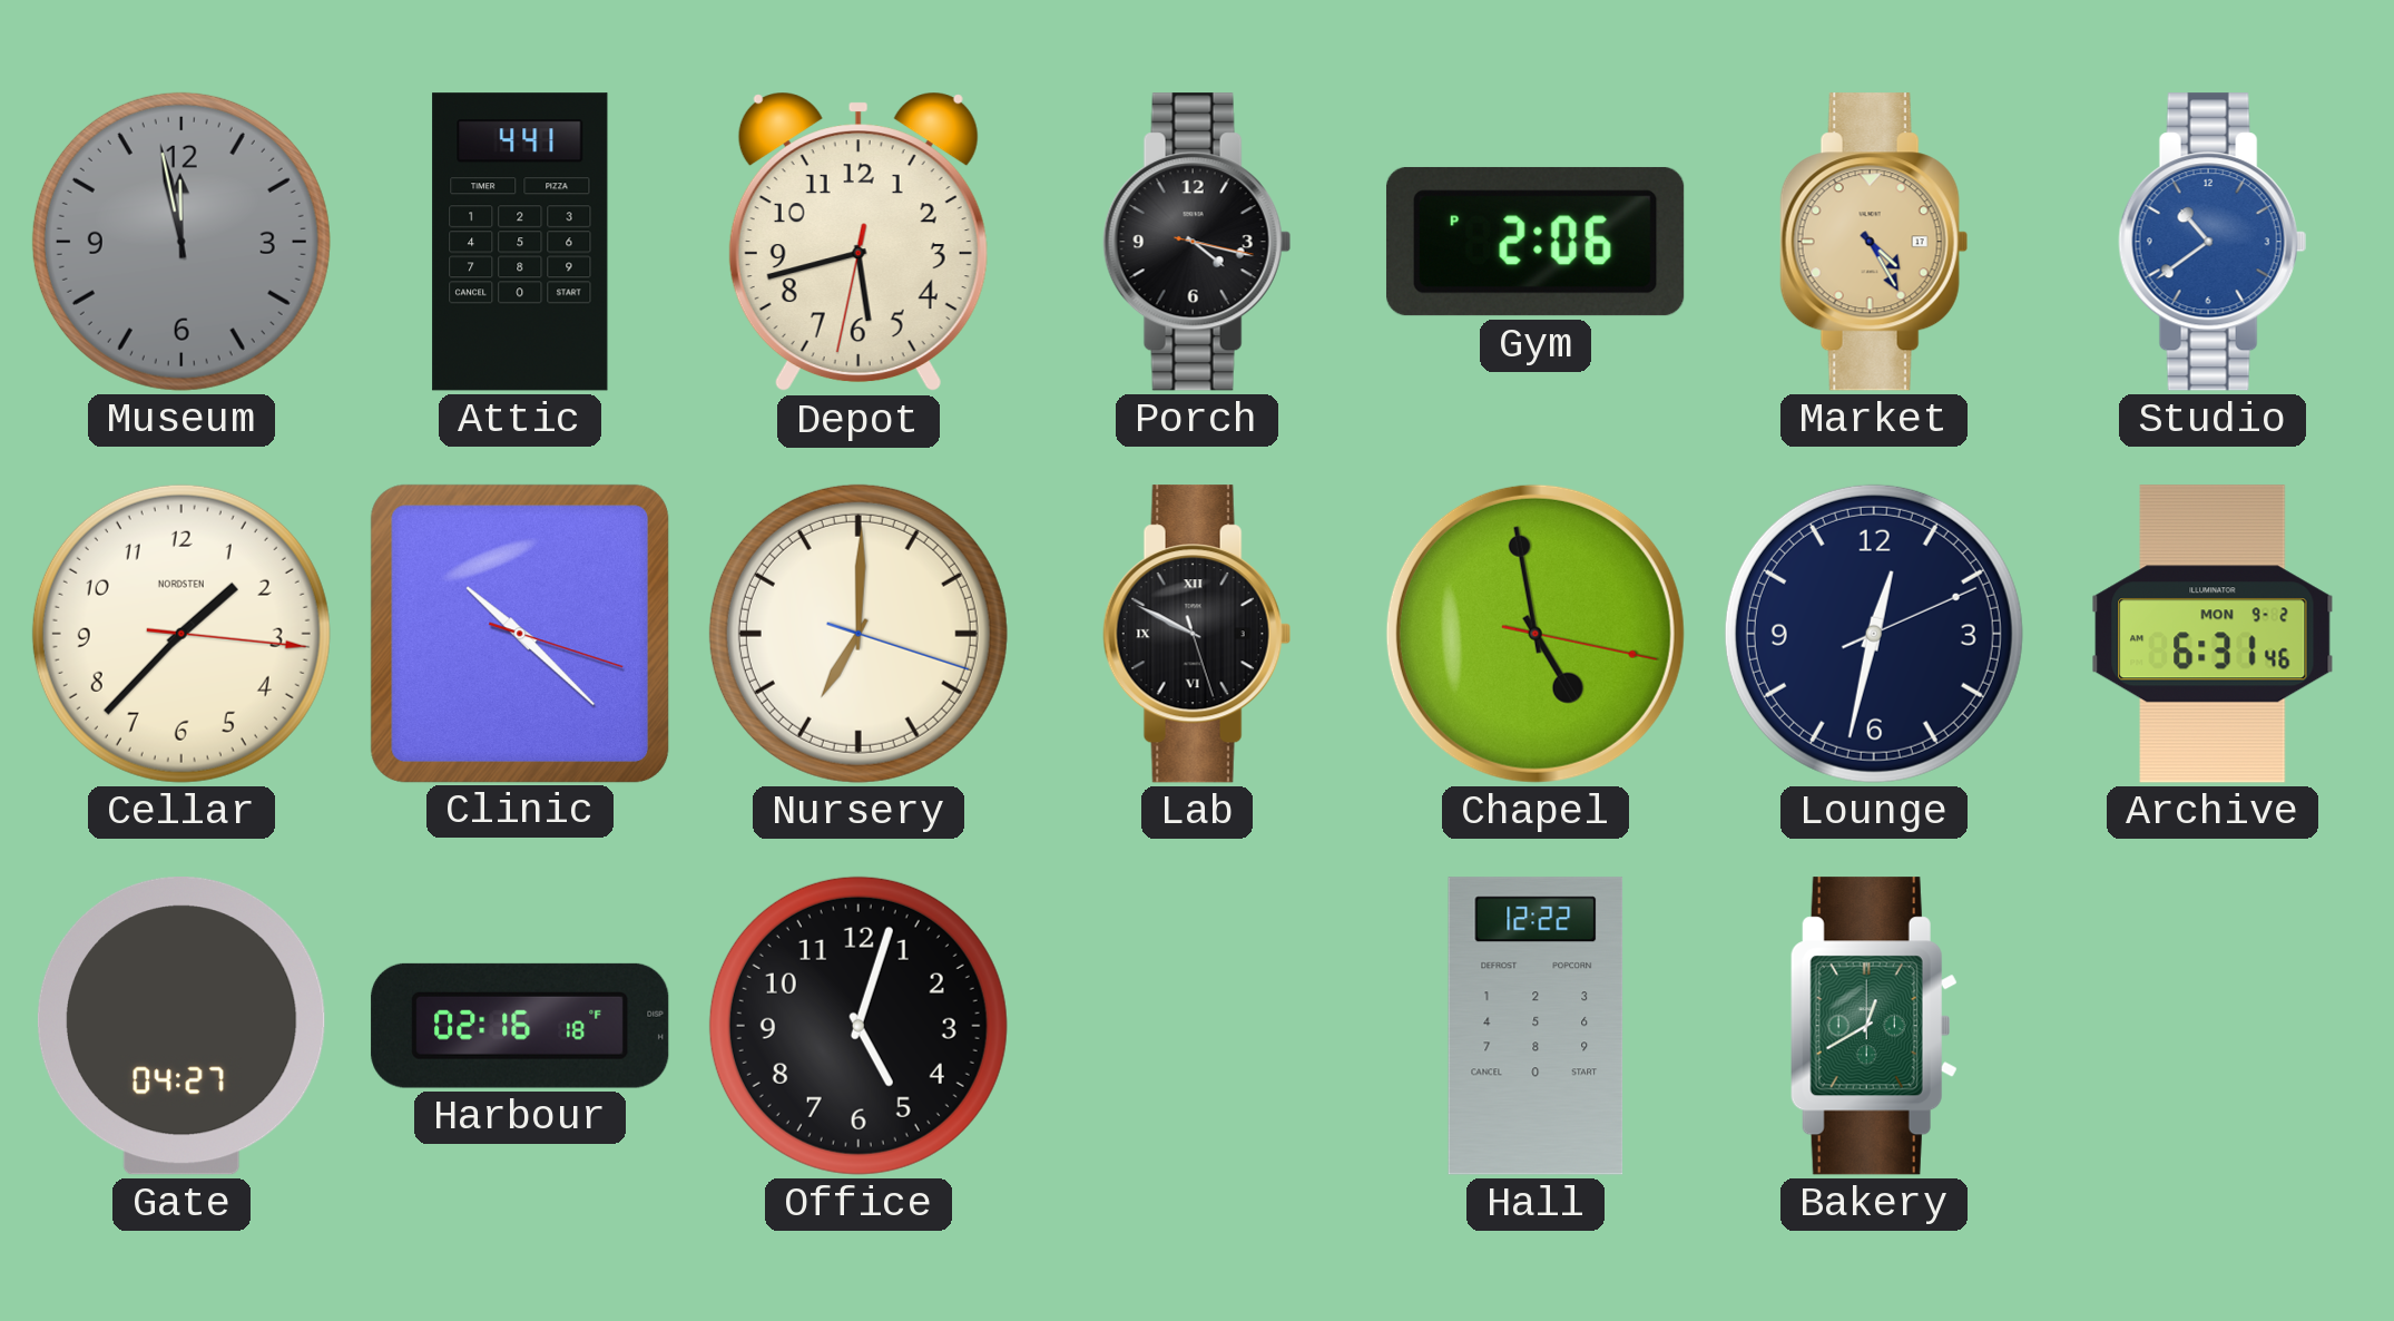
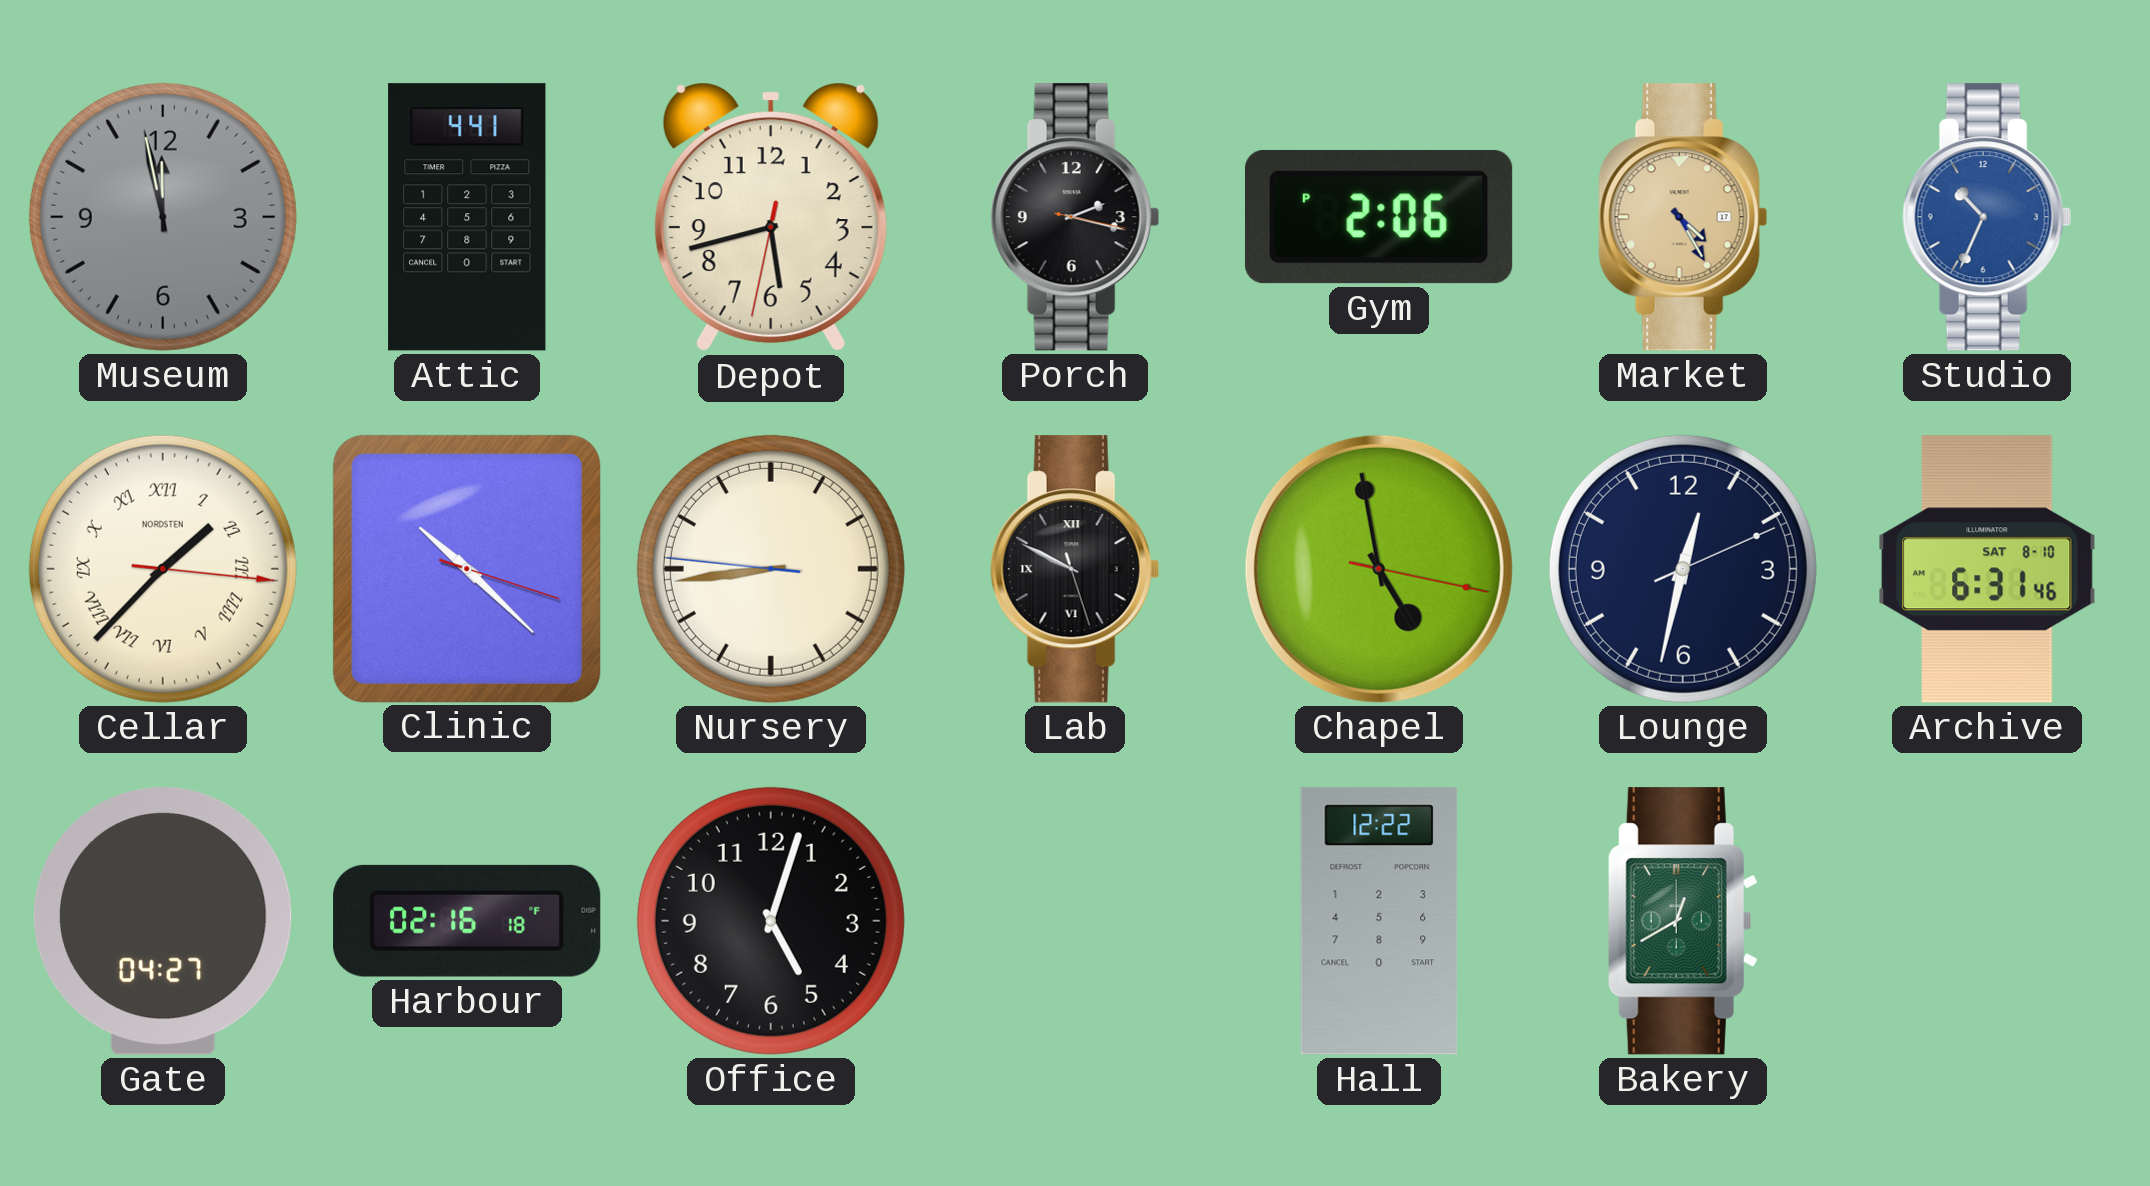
Porch: 4:17 -> 2:17
Studio: 10:39 -> 10:34
Cellar numerals: Arabic -> Roman
Nursery: 7:00 -> 8:43
Archive date: MON 9-2 -> SAT 8-10
